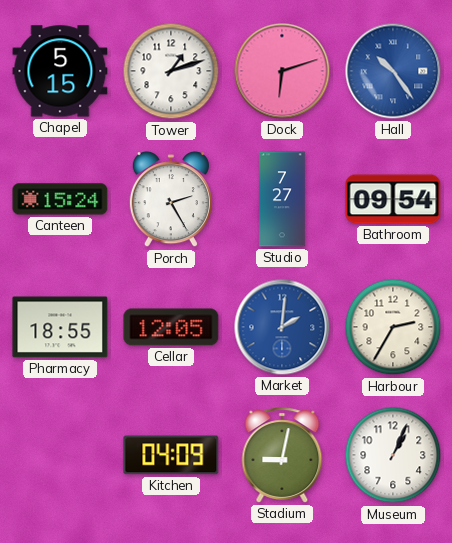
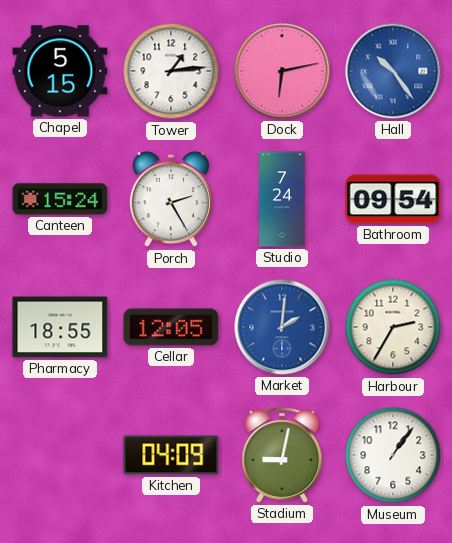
Tower: 1:12 -> 1:14
Dock: 6:12 -> 6:13
Studio: 7:27 -> 7:24
Museum: 1:04 -> 1:06
